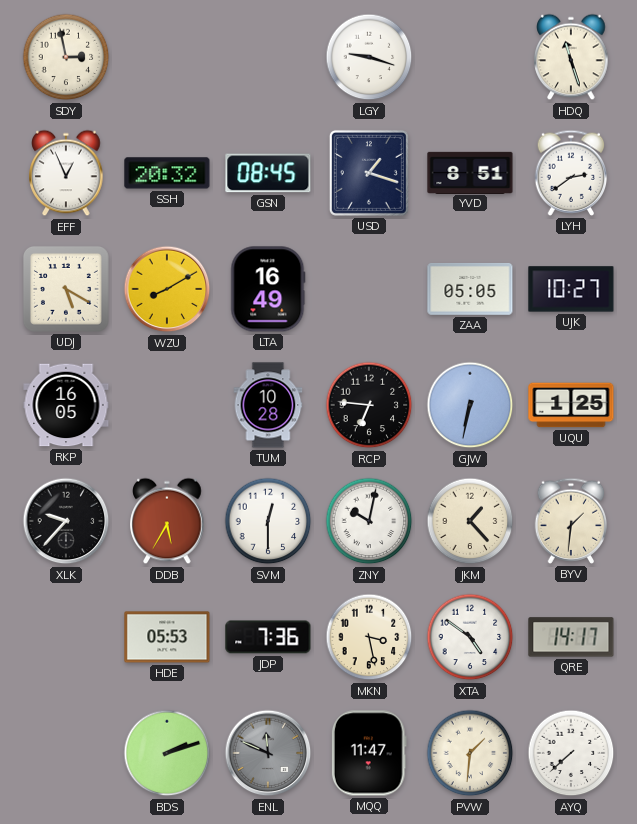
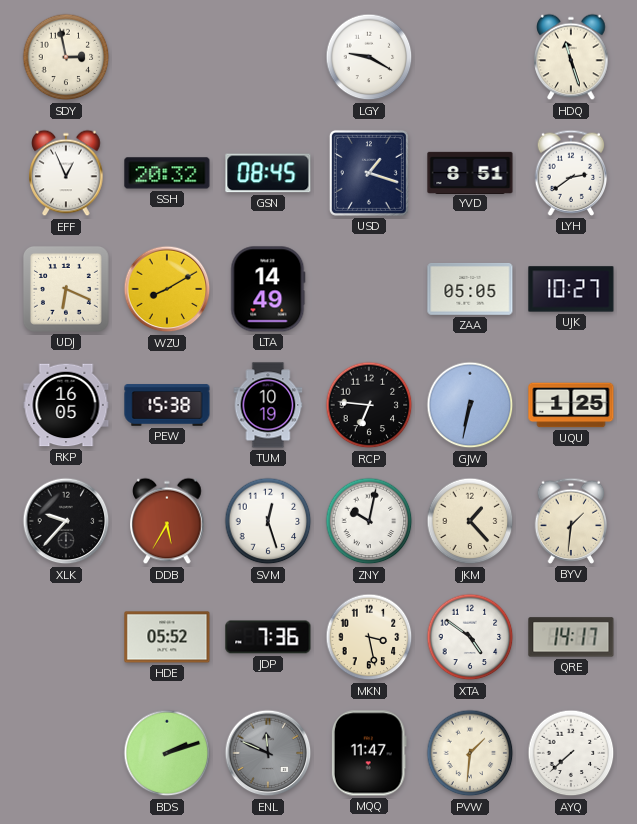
LGY: 9:18 -> 9:20
UDJ: 5:20 -> 6:19
LTA: 16:49 -> 14:49
PEW: none -> 15:38
TUM: 10:28 -> 10:19
SVM: 12:30 -> 12:27
HDE: 05:53 -> 05:52
